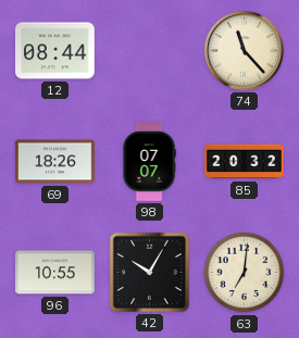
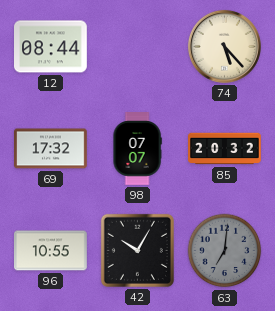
74: 11:23 -> 5:23
69: 18:26 -> 17:32
63 dial: cream -> grey
